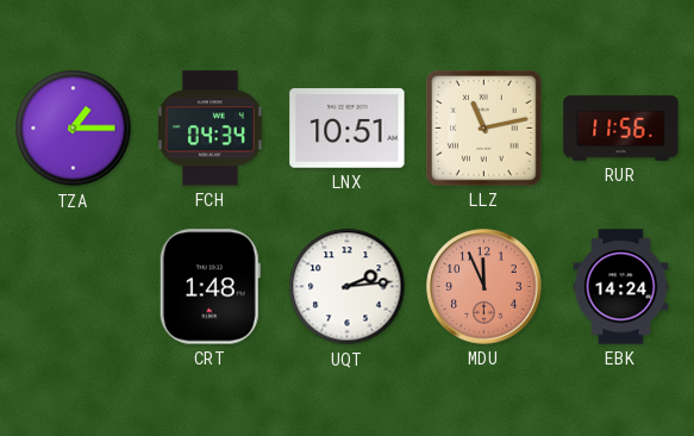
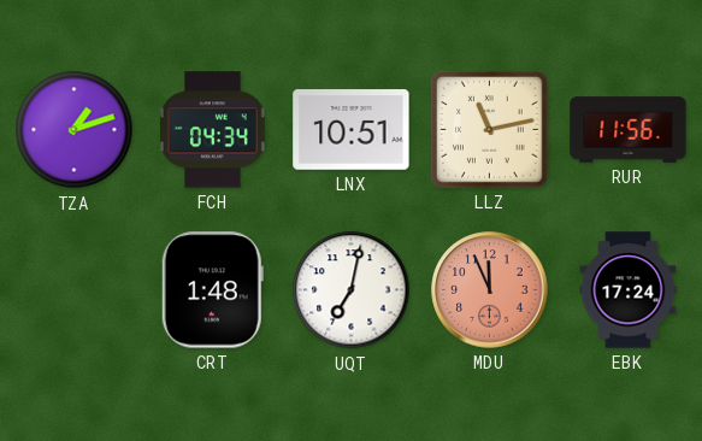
TZA: 1:15 -> 1:12
UQT: 2:14 -> 7:02
EBK: 14:24 -> 17:24
